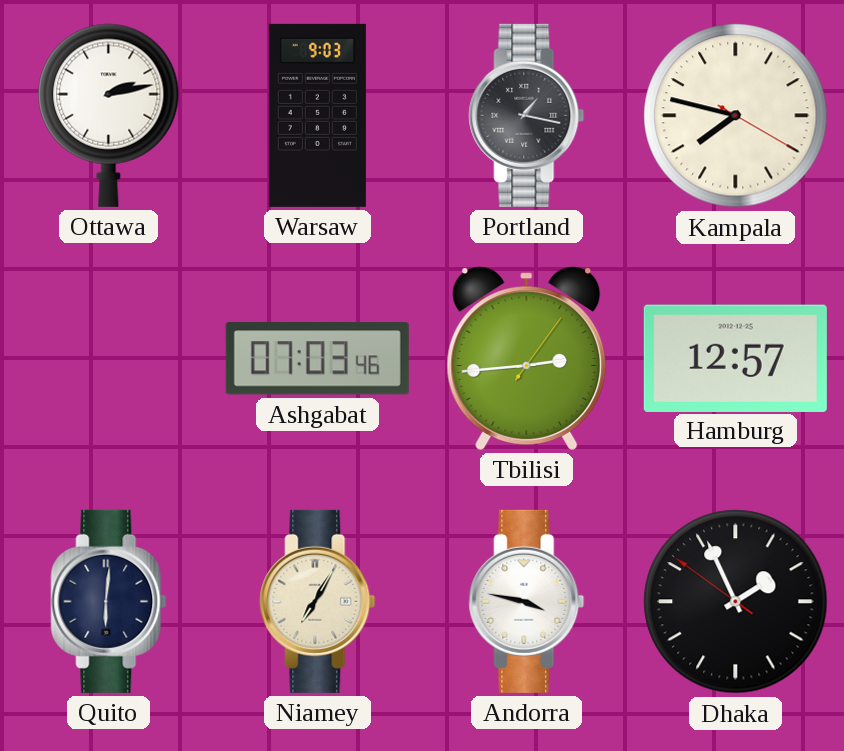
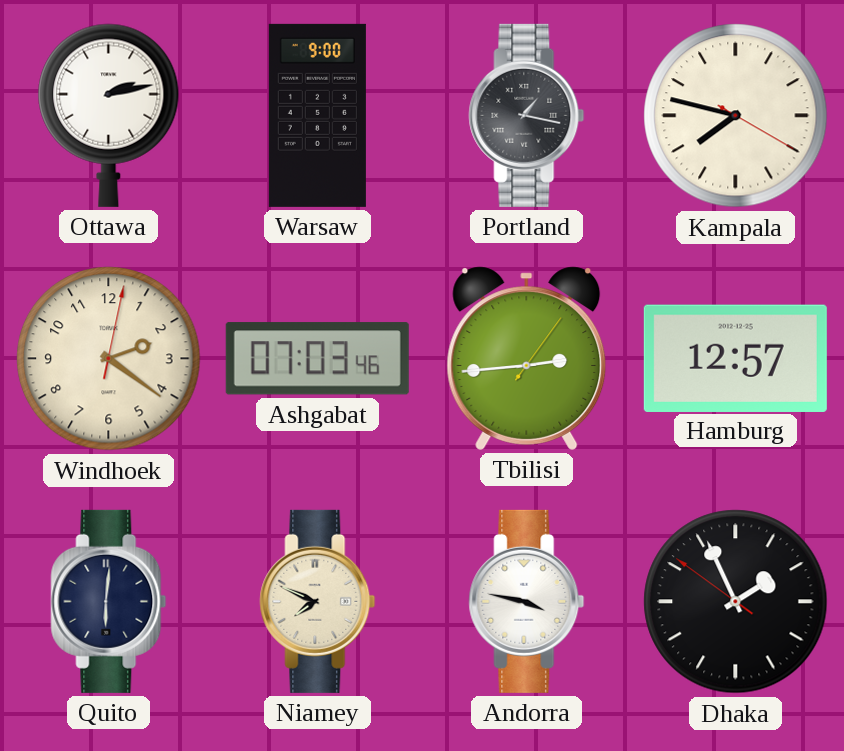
Warsaw: 9:03 -> 9:00
Windhoek: none -> 2:21
Niamey: 7:05 -> 7:49
